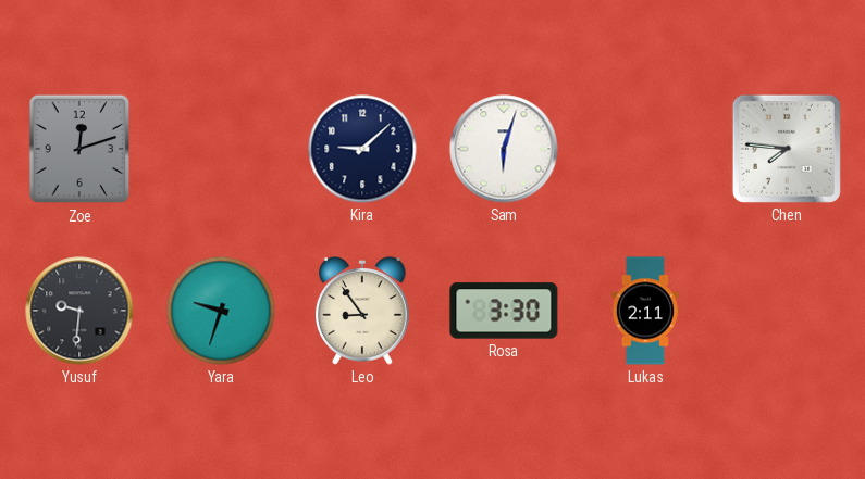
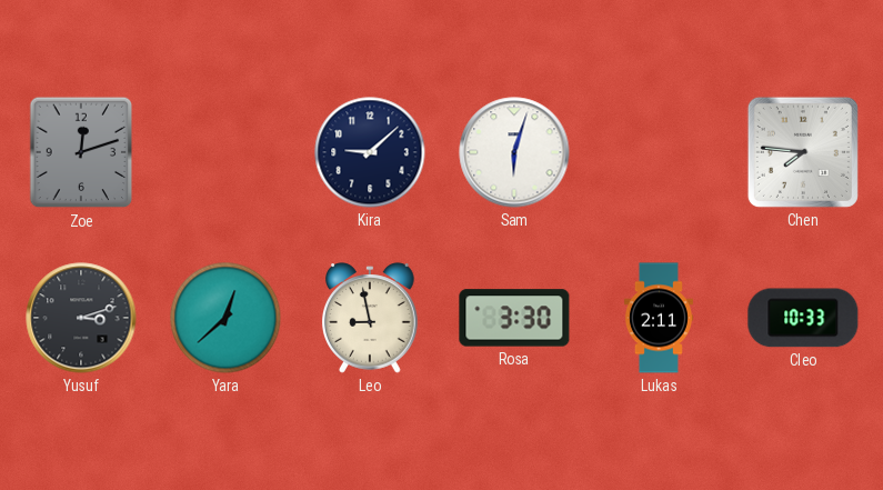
Yusuf: 9:31 -> 3:12
Yara: 9:33 -> 12:38
Leo: 8:54 -> 8:58
Cleo: none -> 10:33
